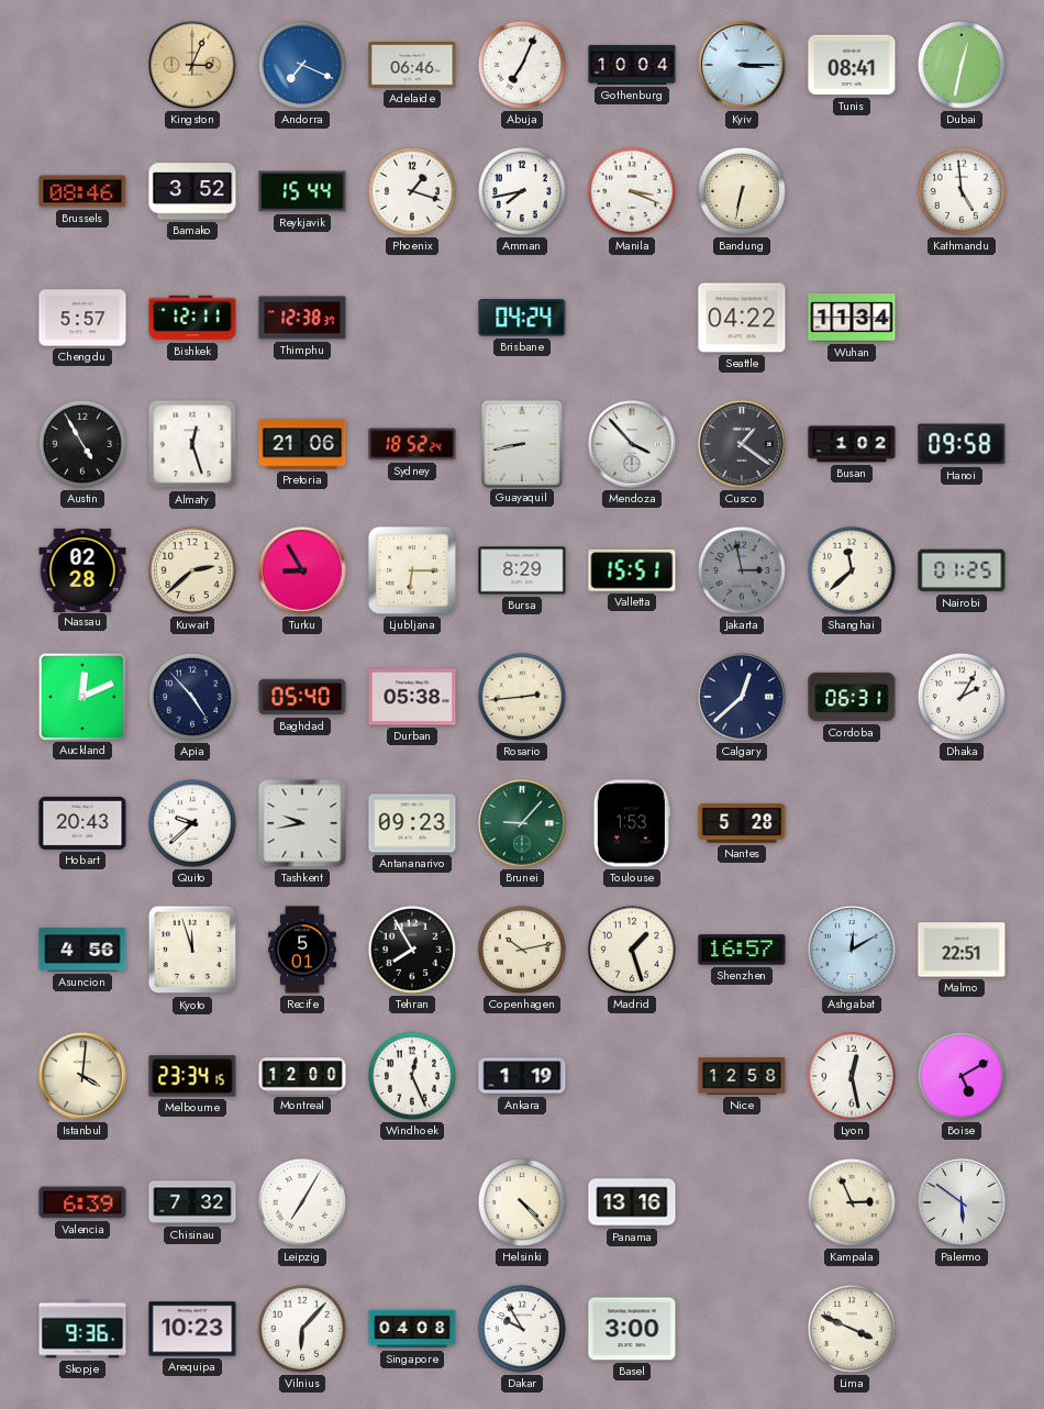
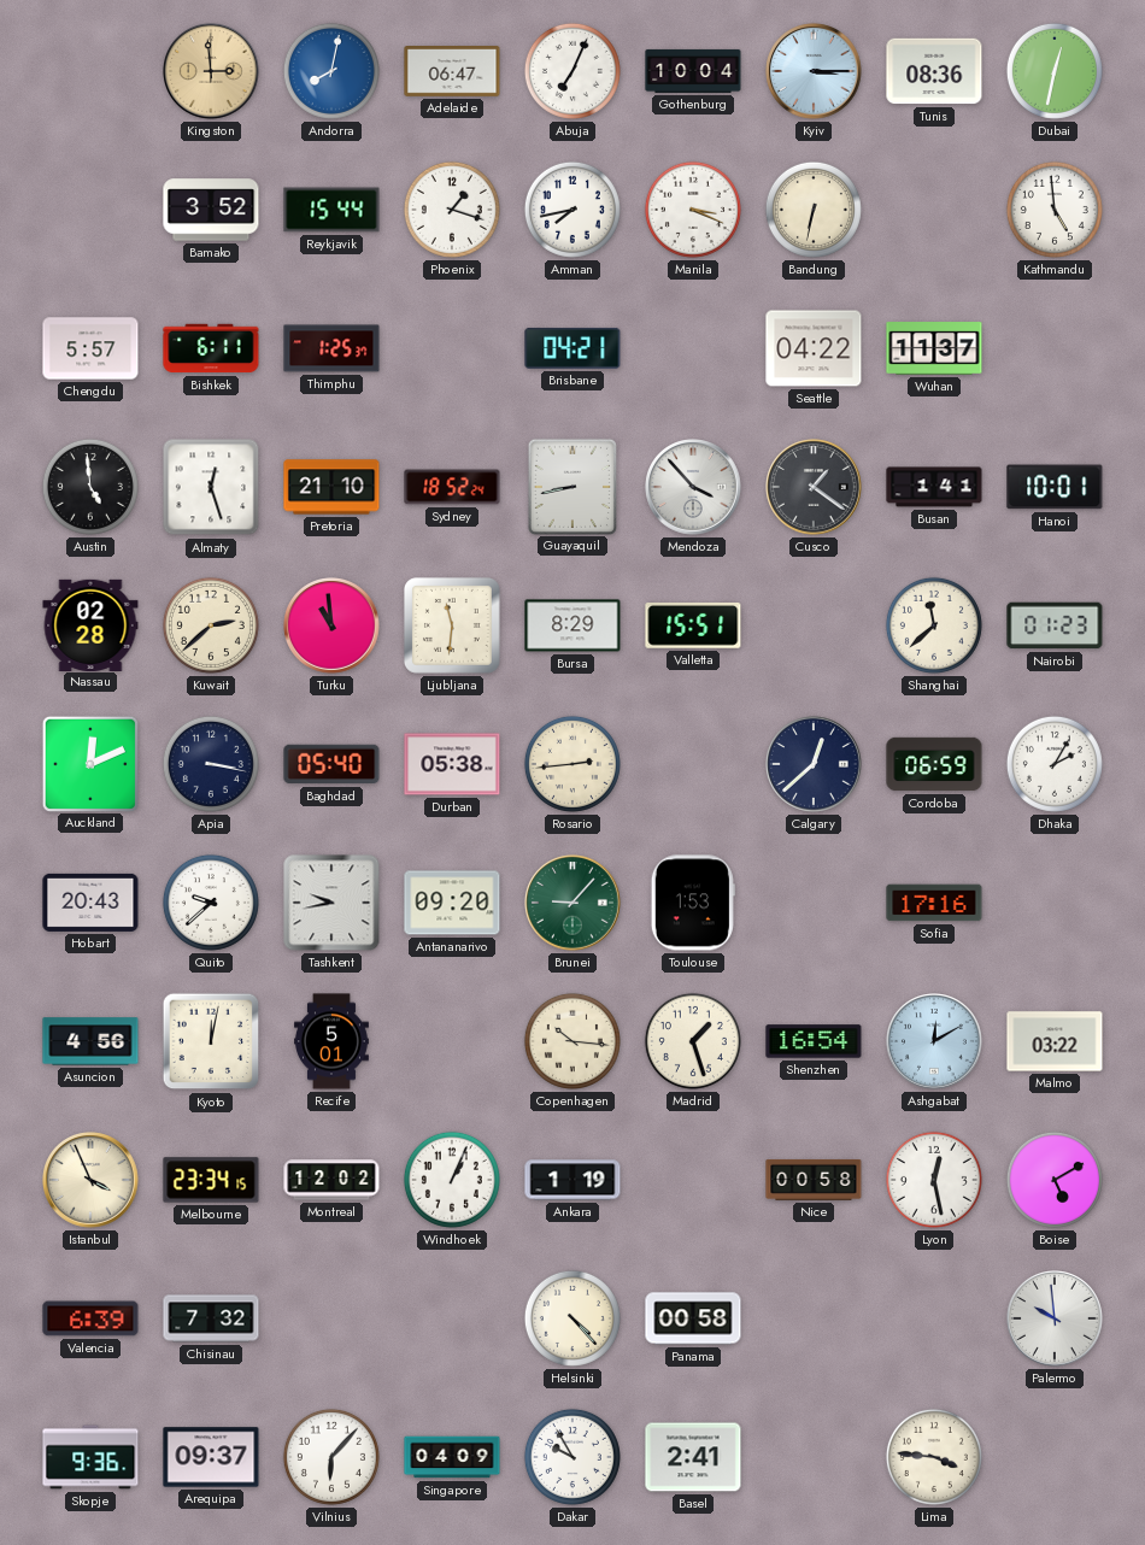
Kingston: 3:04 -> 2:59
Andorra: 7:19 -> 8:02
Adelaide: 06:46 -> 06:47
Tunis: 08:41 -> 08:36
Brussels: 08:46 -> none
Bishkek: 12:11 -> 6:11
Thimphu: 12:38 -> 1:25
Brisbane: 04:24 -> 04:21
Wuhan: 11:34 -> 11:37
Austin: 4:55 -> 4:59
Pretoria: 21:06 -> 21:10
Busan: 1:02 -> 1:41
Hanoi: 09:58 -> 10:01
Turku: 8:55 -> 10:59
Ljubljana: 6:15 -> 11:31
Jakarta: 2:58 -> none
Nairobi: 01:25 -> 01:23
Apia: 4:53 -> 3:17
Cordoba: 06:31 -> 06:59
Antananarivo: 09:23 -> 09:20
Nantes: 5:28 -> none
Sofia: none -> 17:16
Kyoto: 11:57 -> 12:02
Tehran: 7:55 -> none
Copenhagen: 10:13 -> 10:16
Shenzhen: 16:57 -> 16:54
Malmo: 22:51 -> 03:22
Istanbul: 4:01 -> 3:56
Montreal: 12:00 -> 12:02
Windhoek: 12:26 -> 1:04
Nice: 12:58 -> 00:58
Leipzig: 7:05 -> none
Panama: 13:16 -> 00:58
Kampala: 2:56 -> none
Palermo: 5:51 -> 9:59
Arequipa: 10:23 -> 09:37
Singapore: 04:08 -> 04:09
Basel: 3:00 -> 2:41
Lima: 3:49 -> 3:46
